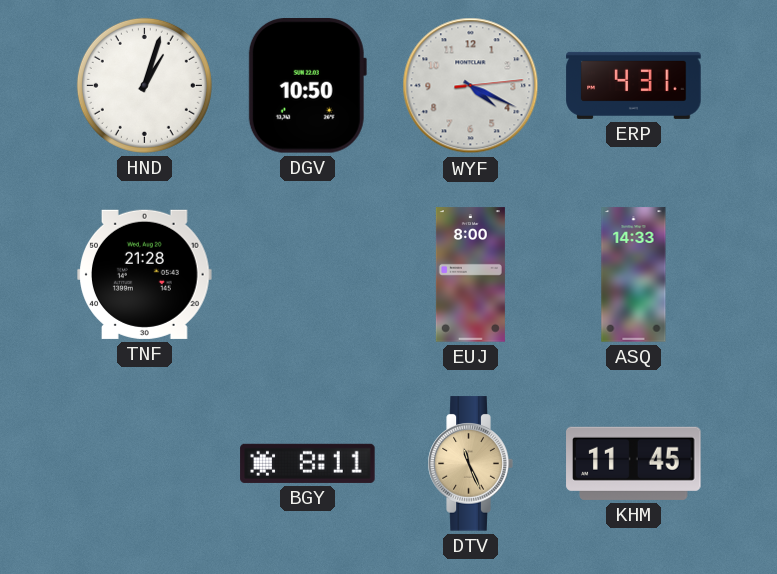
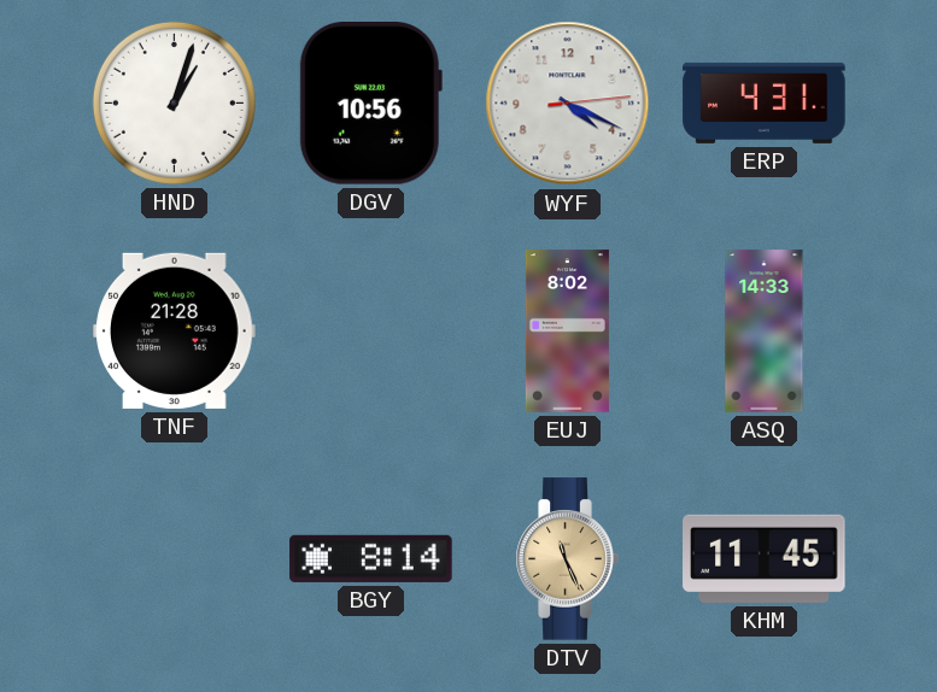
DGV: 10:50 -> 10:56
EUJ: 8:00 -> 8:02
BGY: 8:11 -> 8:14
